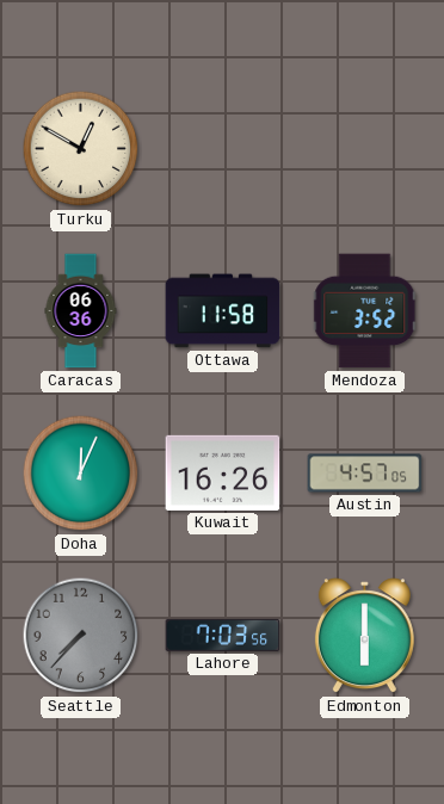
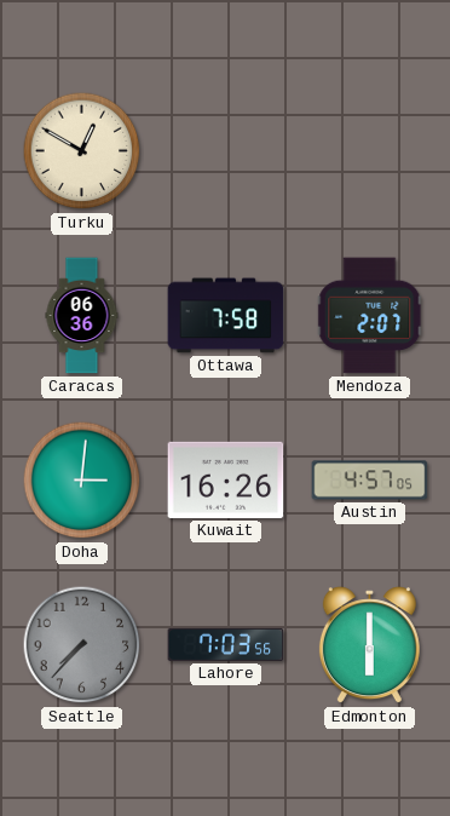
Ottawa: 11:58 -> 7:58
Mendoza: 3:52 -> 2:07
Doha: 12:04 -> 3:01
